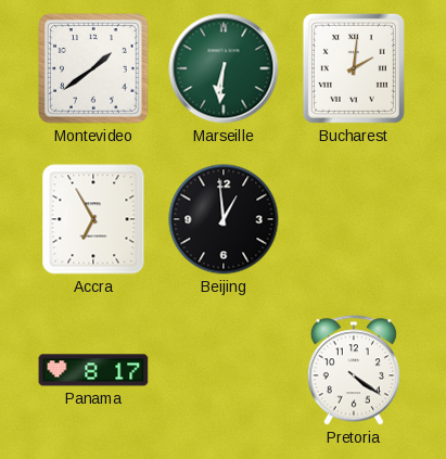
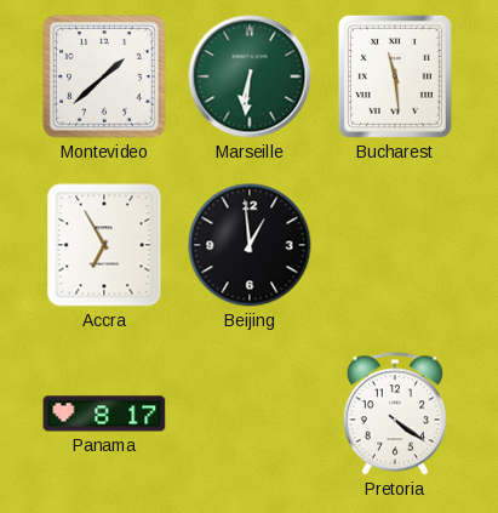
Montevideo: 1:39 -> 1:38
Bucharest: 2:01 -> 11:29
